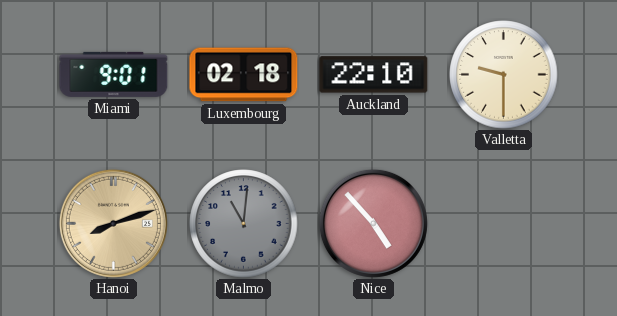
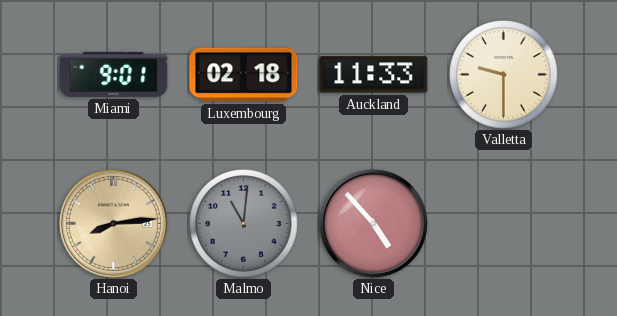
Auckland: 22:10 -> 11:33
Hanoi: 8:12 -> 8:14
